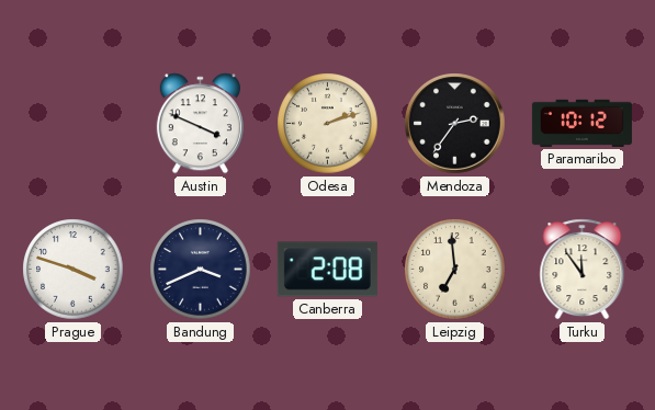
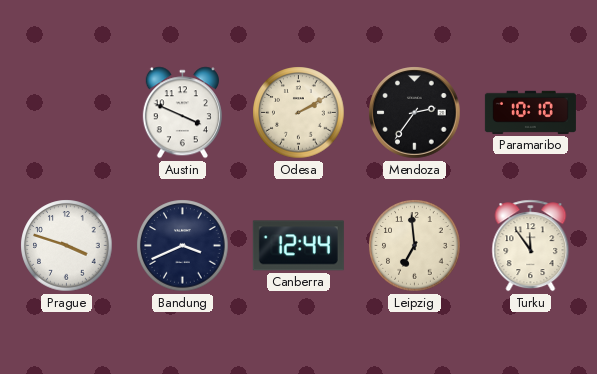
Odesa: 2:12 -> 2:10
Paramaribo: 10:12 -> 10:10
Canberra: 2:08 -> 12:44
